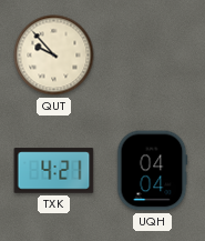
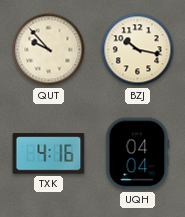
BZJ: none -> 10:17
TXK: 4:21 -> 4:16
